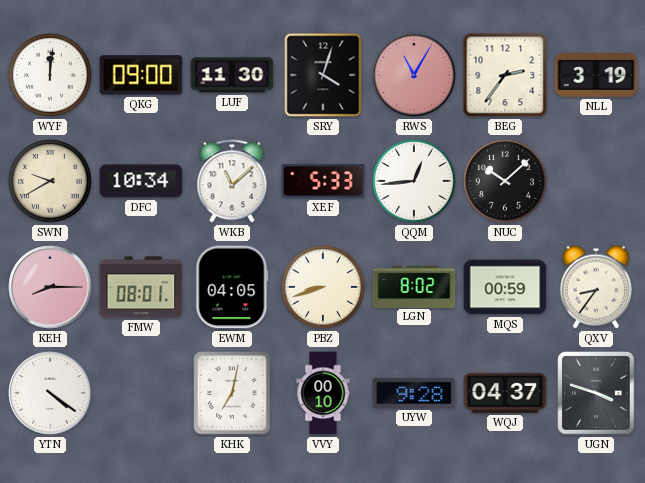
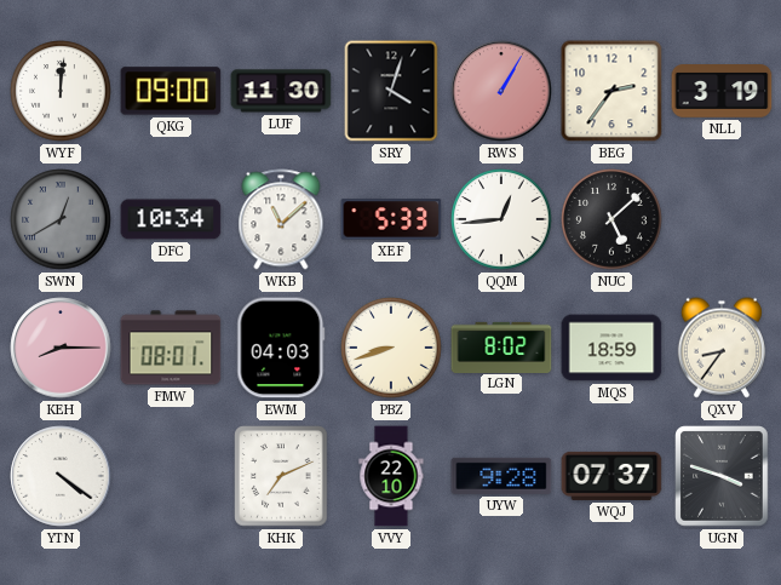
RWS: 11:05 -> 1:05
SWN: 9:40 -> 12:40
SWN dial: cream -> grey
NUC: 10:08 -> 5:08
EWM: 04:05 -> 04:03
MQS: 00:59 -> 18:59
KHK: 7:02 -> 7:11
VVY: 00:10 -> 22:10
WQJ: 04:37 -> 07:37
